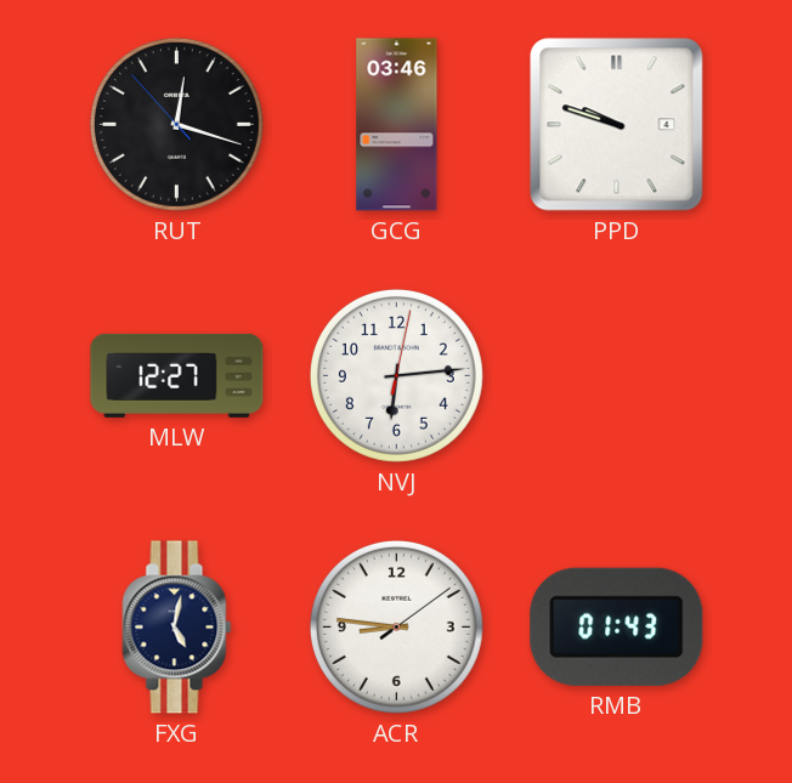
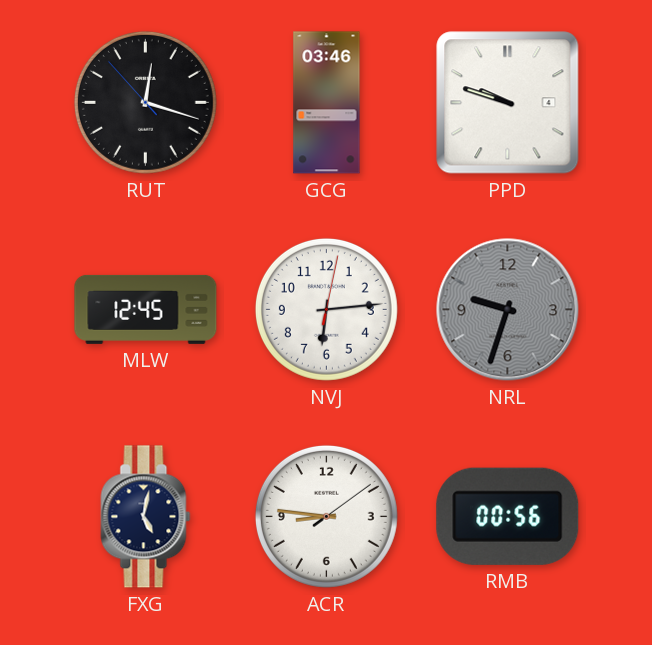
MLW: 12:27 -> 12:45
NRL: none -> 9:33
RMB: 01:43 -> 00:56
